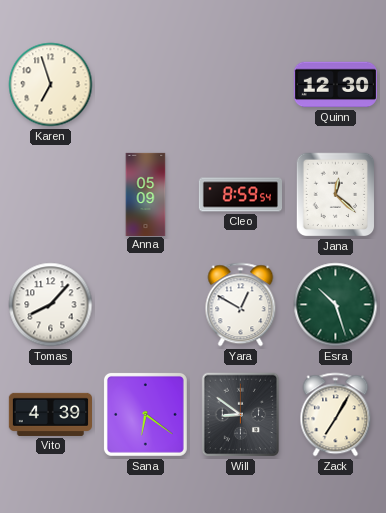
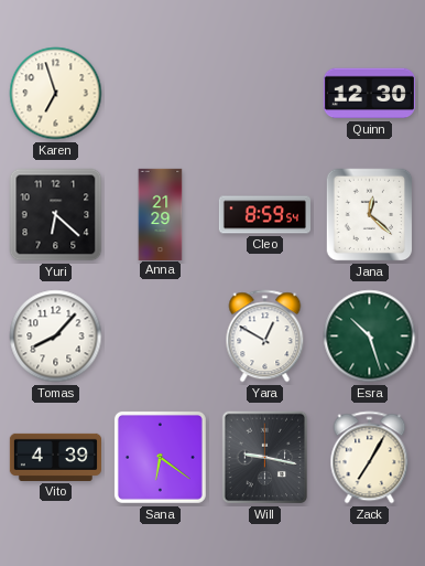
Yuri: none -> 6:22
Anna: 05:09 -> 21:29
Will: 8:51 -> 9:17
